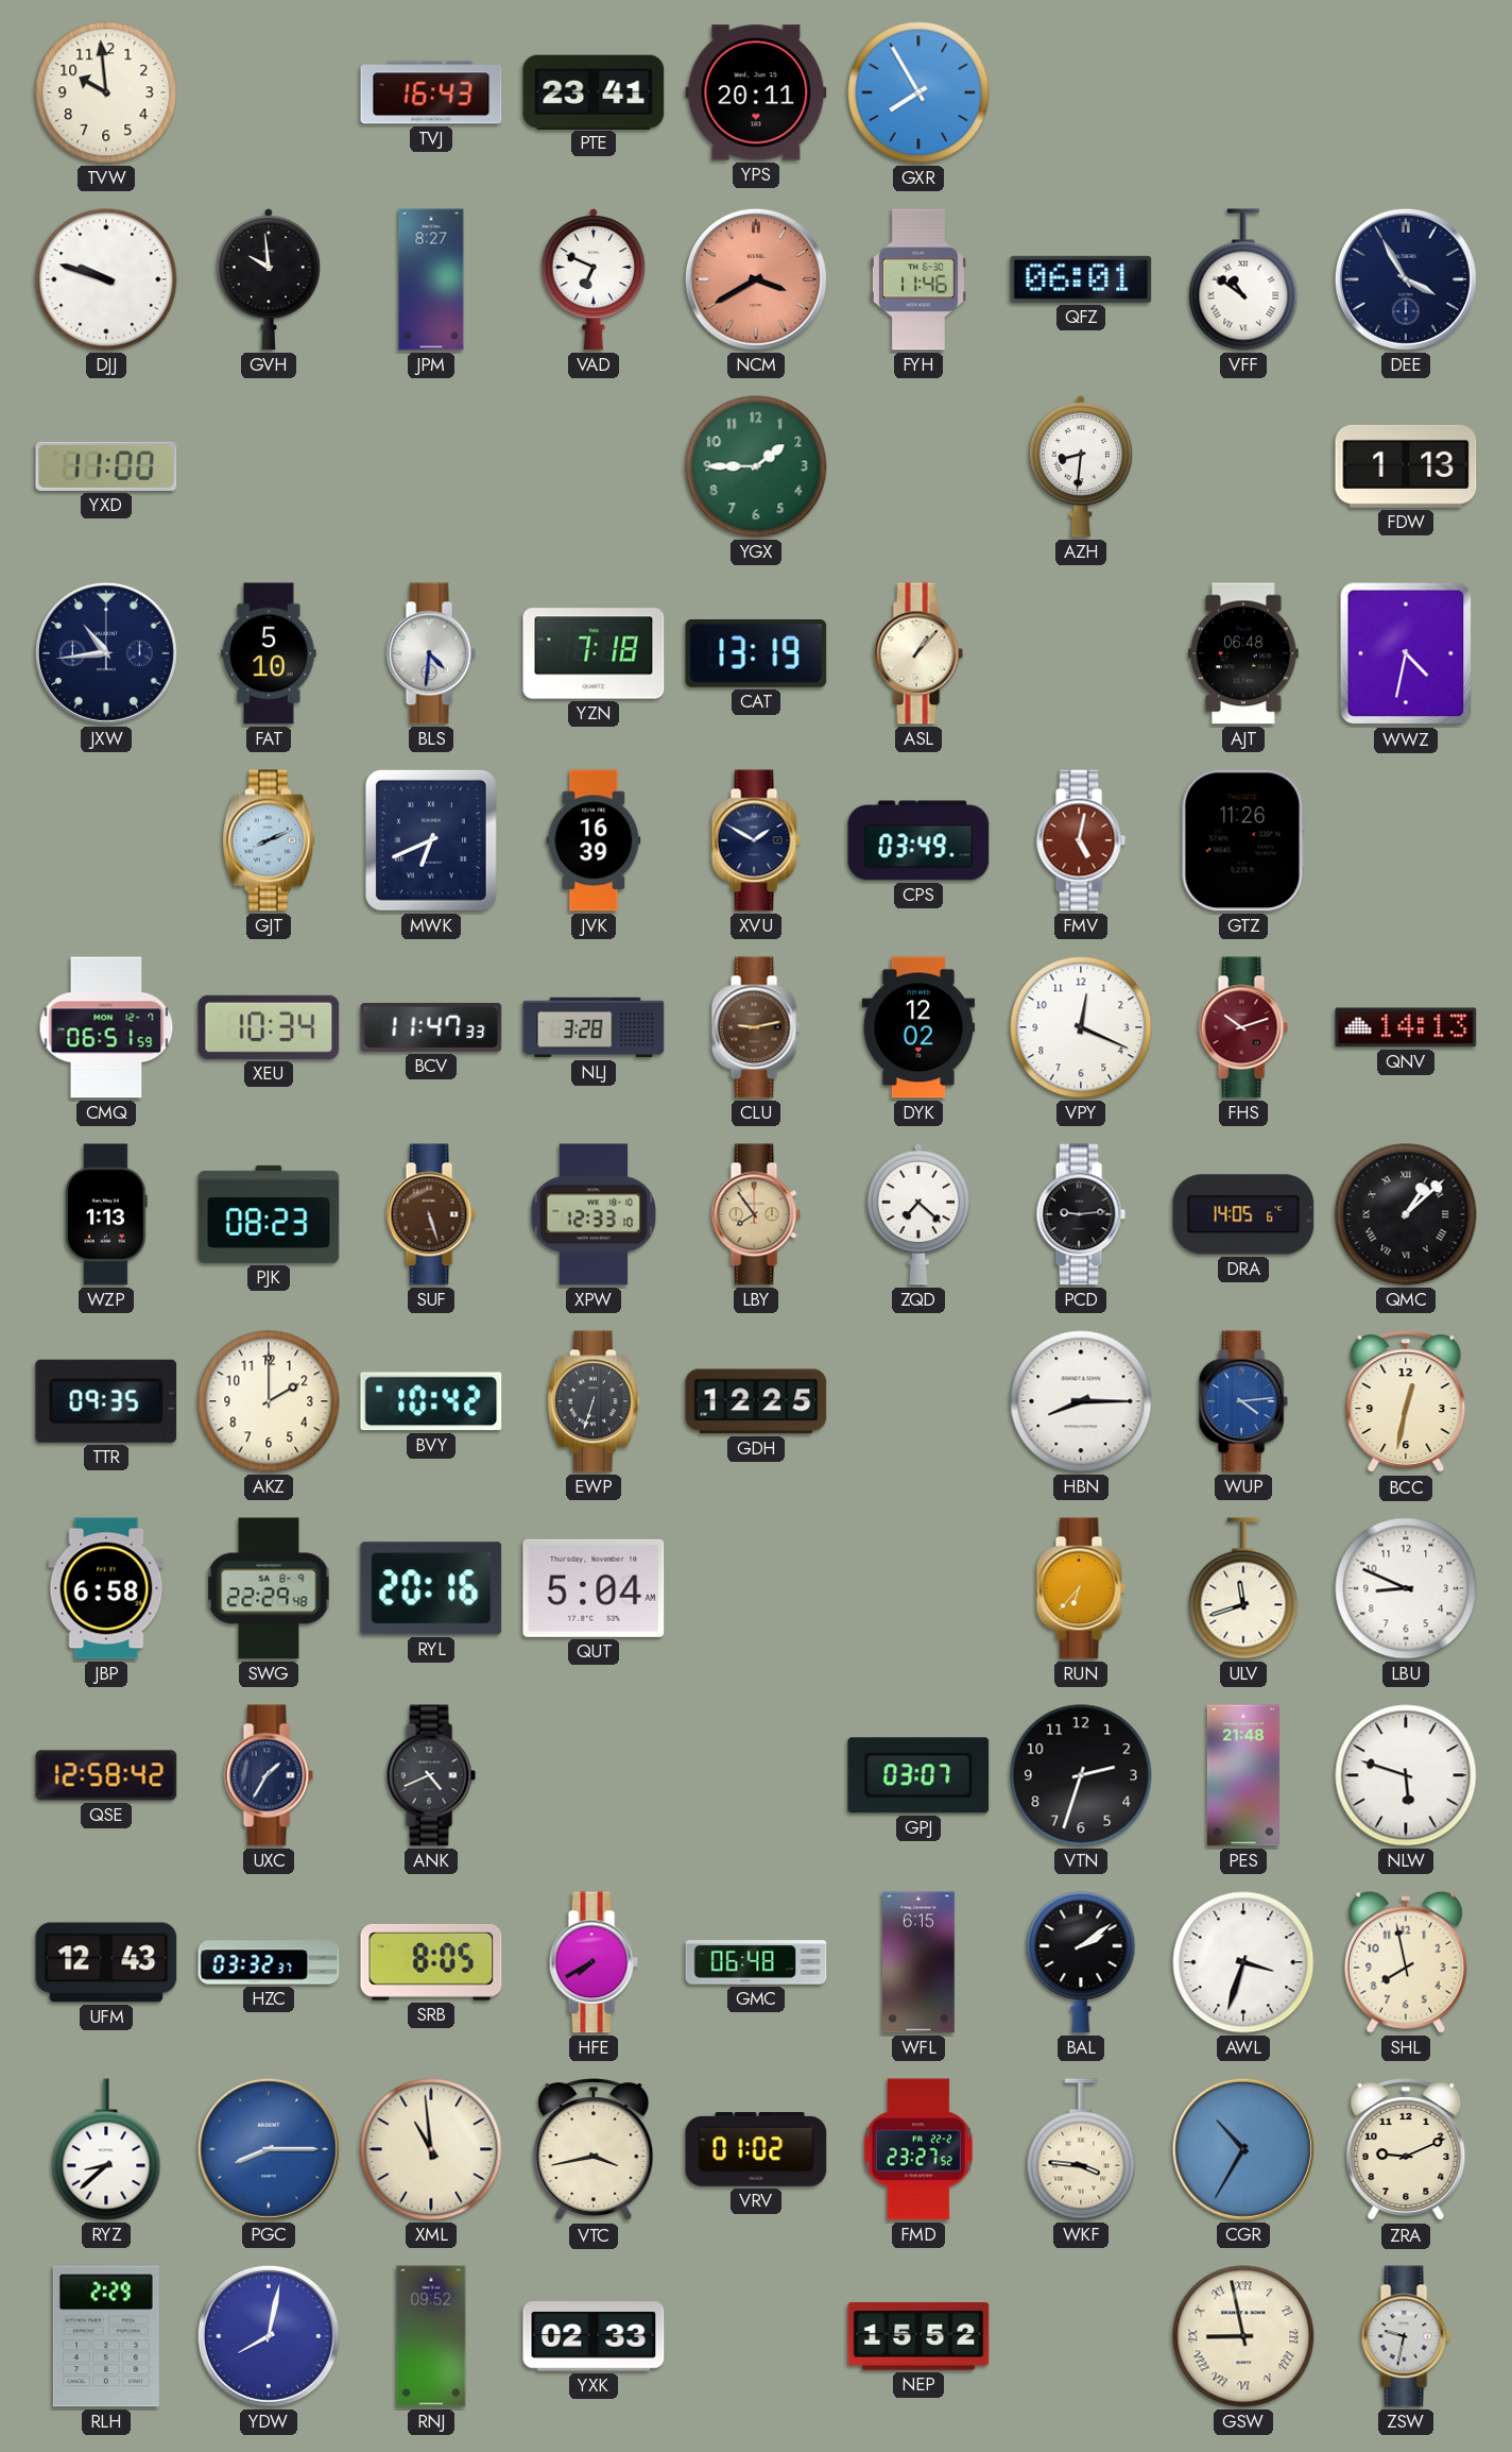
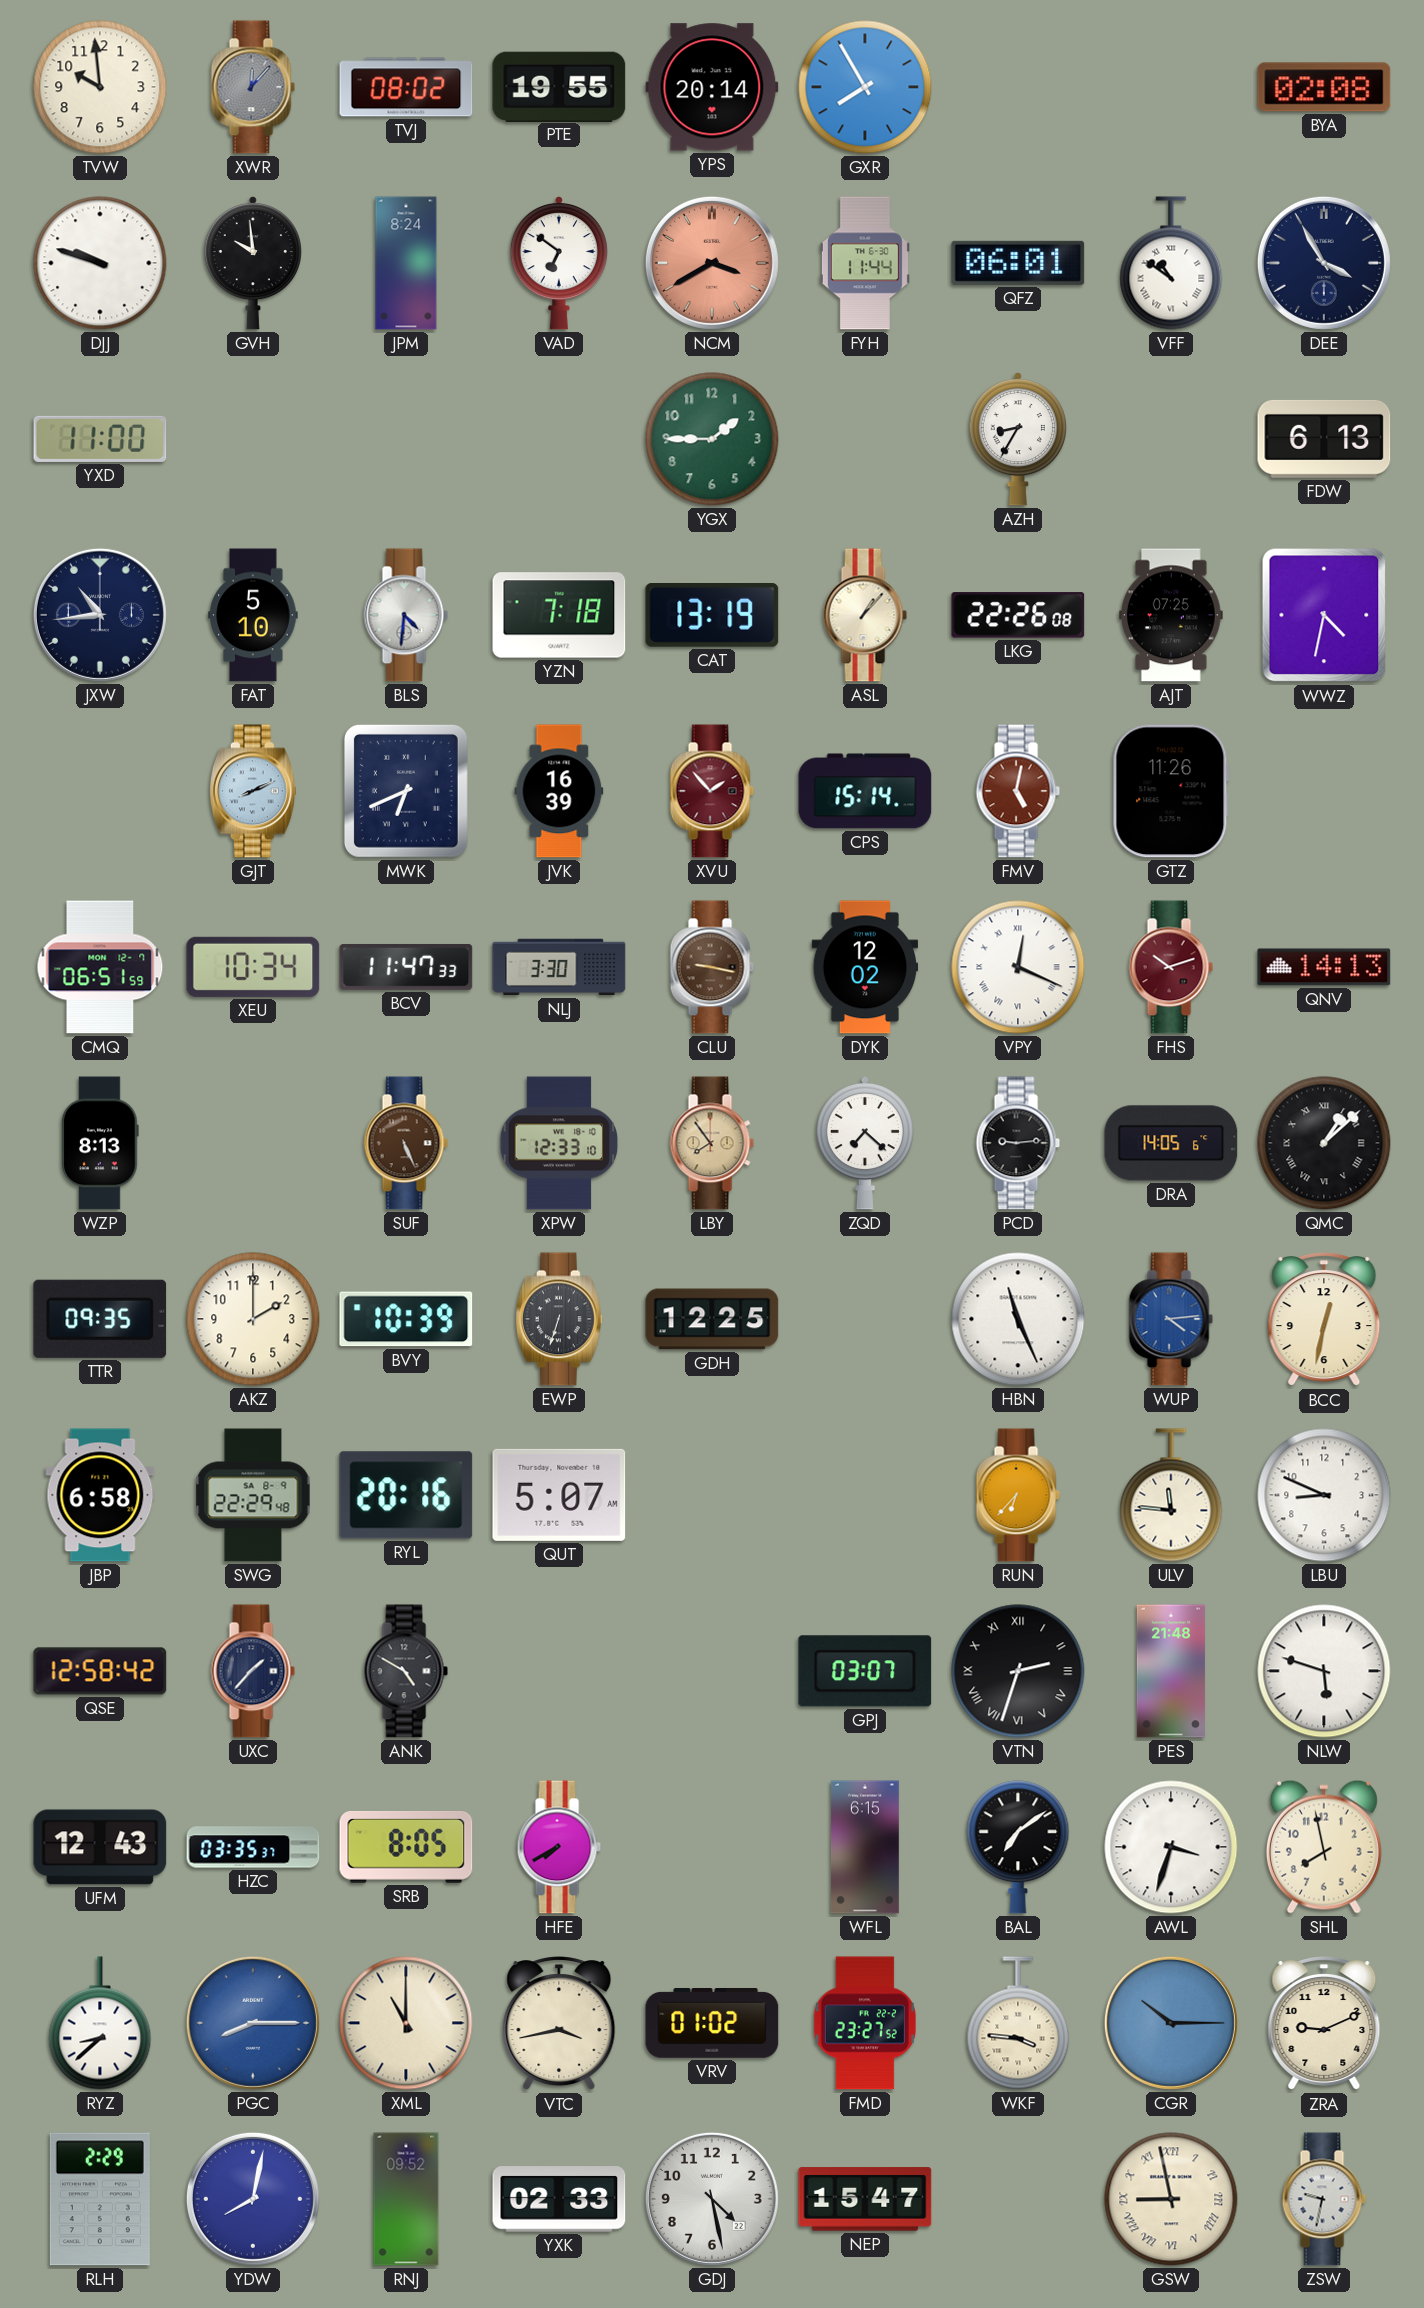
XWR: none -> 12:07
TVJ: 16:43 -> 08:02
PTE: 23:41 -> 19:55
YPS: 20:11 -> 20:14
BYA: none -> 02:08
JPM: 8:27 -> 8:24
VAD: 6:49 -> 6:51
FYH: 11:46 -> 11:44
AZH: 8:31 -> 8:35
FDW: 1:13 -> 6:13
LKG: none -> 22:26
AJT: 06:48 -> 07:25
XVU: 1:50 -> 1:53
XVU dial: navy -> burgundy
CPS: 03:49 -> 15:14
NLJ: 3:28 -> 3:30
CLU: 9:13 -> 9:17
VPY numerals: Arabic -> Roman
WZP: 1:13 -> 8:13
PJK: 08:23 -> none
SUF: 5:27 -> 5:26
BVY: 10:42 -> 10:39
HBN: 8:15 -> 11:26
QUT: 5:04 -> 5:07
ULV: 11:42 -> 11:46
UXC: 1:35 -> 1:37
ANK: 4:41 -> 4:50
VTN numerals: Arabic -> Roman
HZC: 03:32 -> 03:35
GMC: 06:48 -> none
BAL: 2:09 -> 7:09
XML: 10:59 -> 11:00
CGR: 10:35 -> 10:15
GDJ: none -> 4:28
NEP: 15:52 -> 15:47
